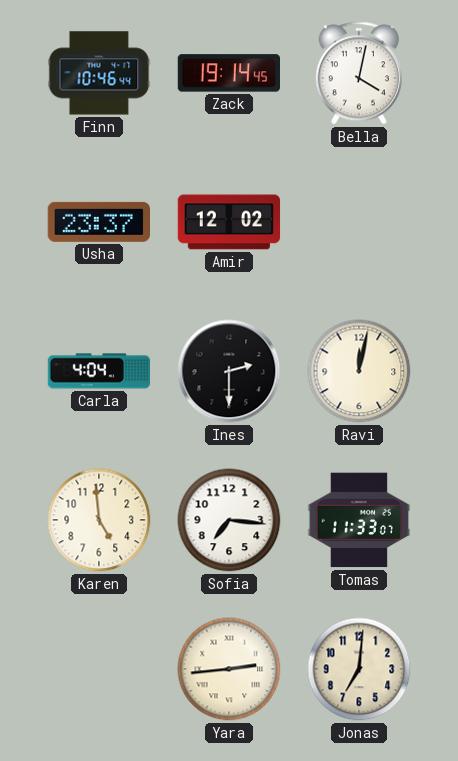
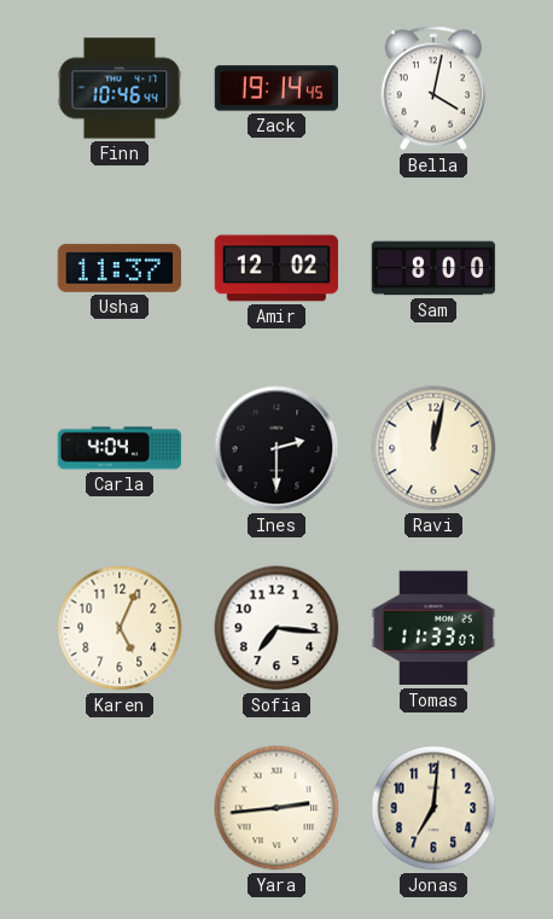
Usha: 23:37 -> 11:37
Sam: none -> 8:00
Karen: 4:59 -> 5:04
